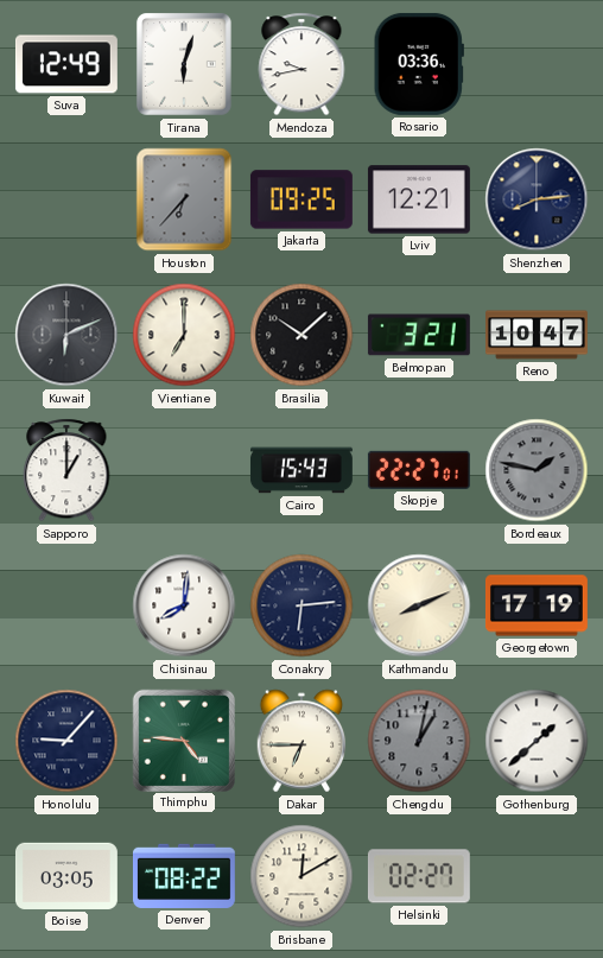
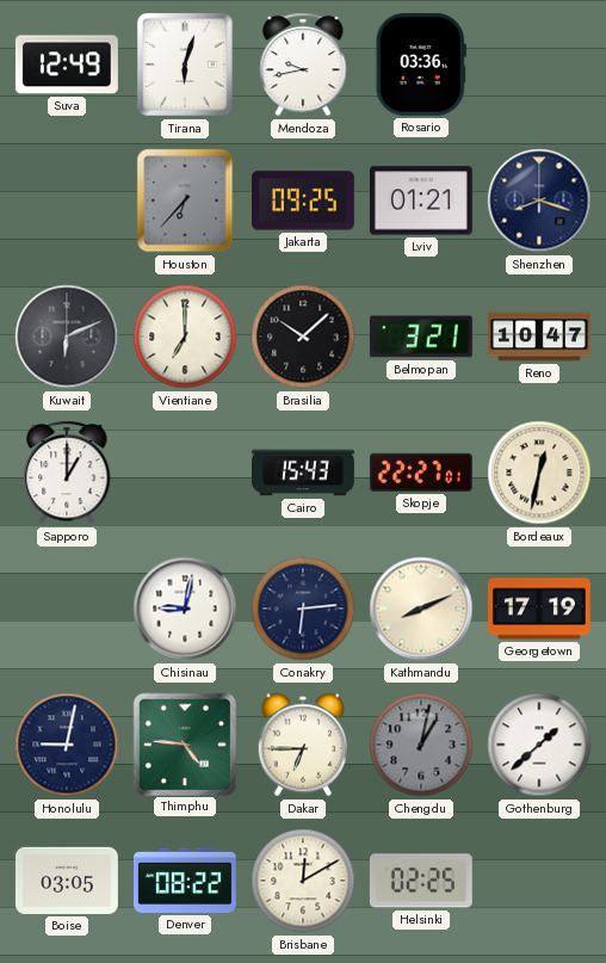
Lviv: 12:21 -> 01:21
Shenzhen: 8:14 -> 8:18
Bordeaux: 1:47 -> 12:32
Bordeaux dial: grey -> cream
Chisinau: 8:01 -> 9:02
Honolulu: 9:07 -> 9:02
Helsinki: 02:27 -> 02:25
